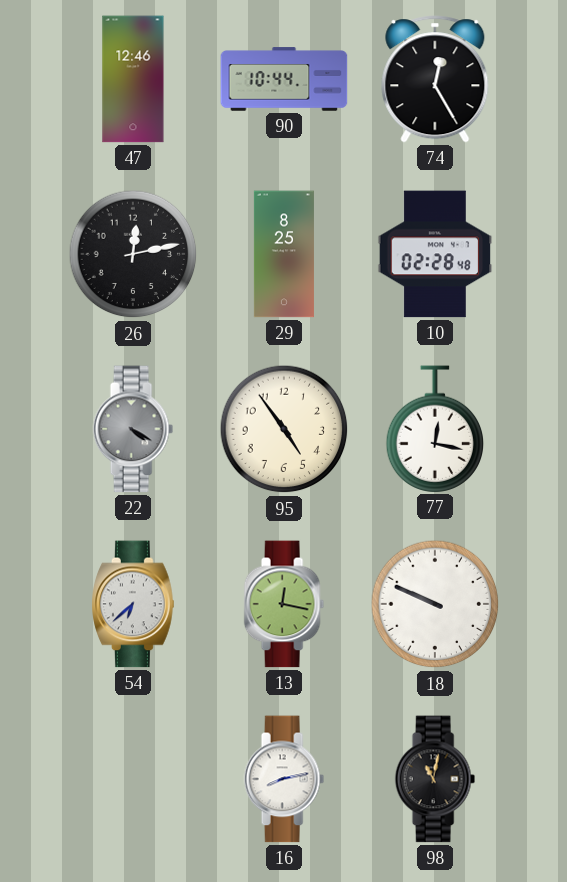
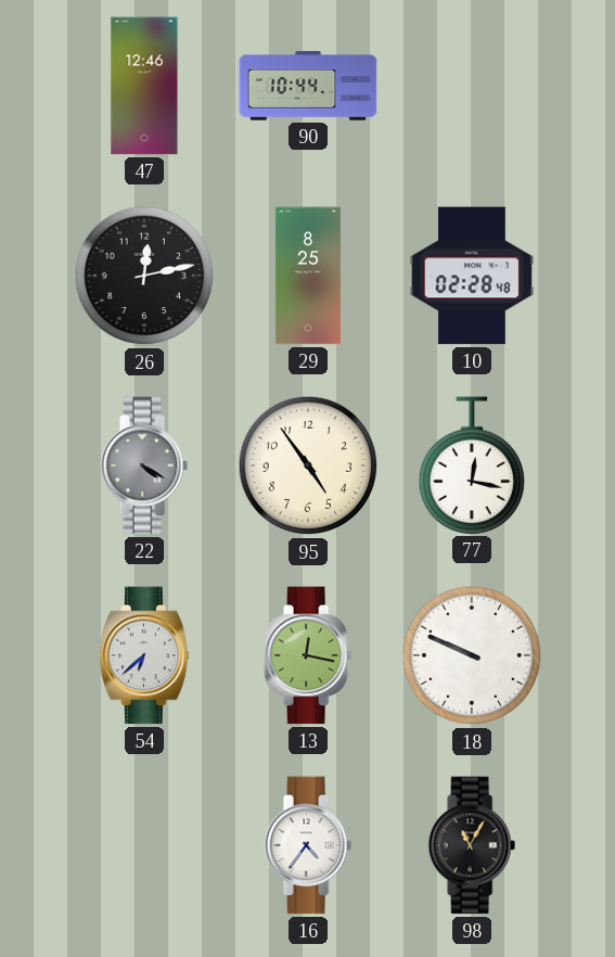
74: 12:25 -> none
16: 8:13 -> 4:36
98: 11:02 -> 11:05
